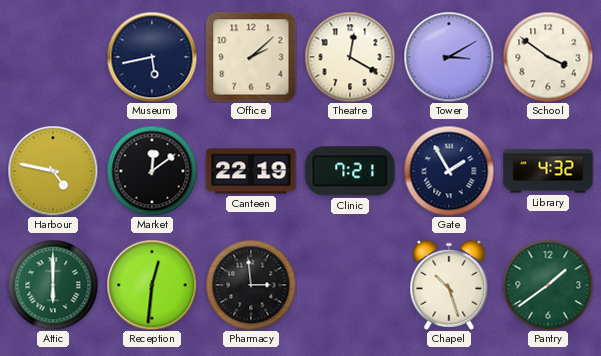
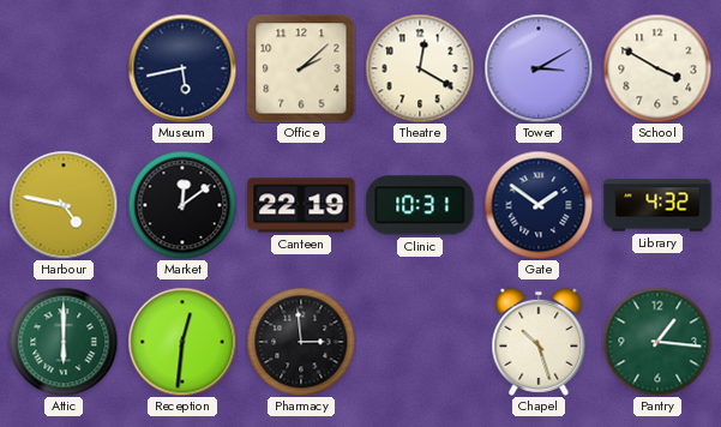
School: 3:51 -> 3:50
Clinic: 7:21 -> 10:31
Gate: 1:55 -> 1:51
Pantry: 1:39 -> 1:16
